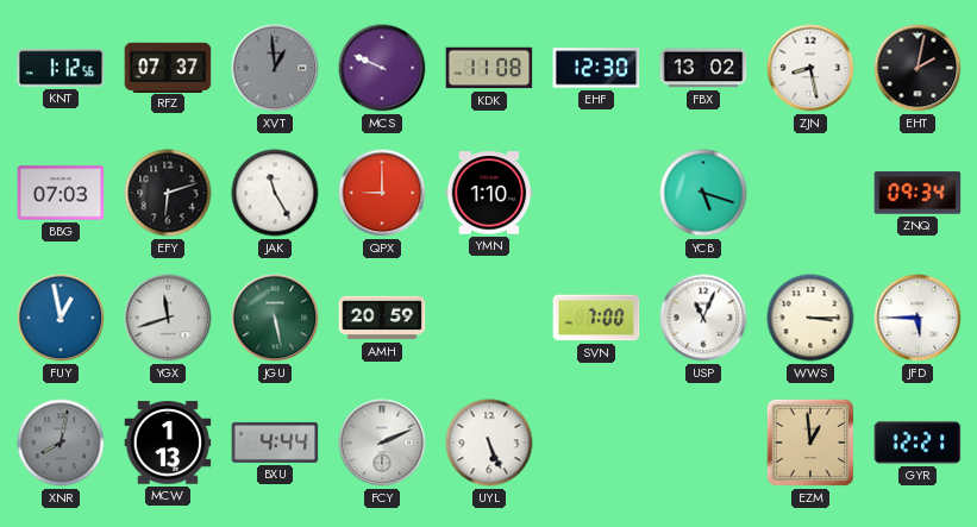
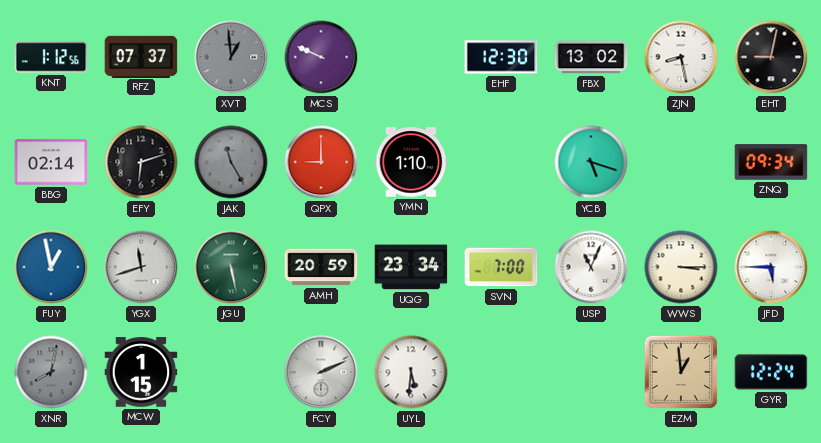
KDK: 11:08 -> none
EHT: 2:02 -> 9:02
BBG: 07:03 -> 02:14
JAK dial: white -> grey
UQG: none -> 23:34
MCW: 1:13 -> 1:15
BXU: 4:44 -> none
UYL: 5:26 -> 5:31
GYR: 12:21 -> 12:24
